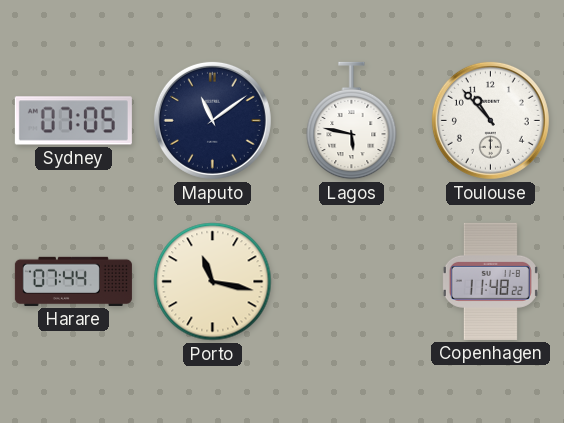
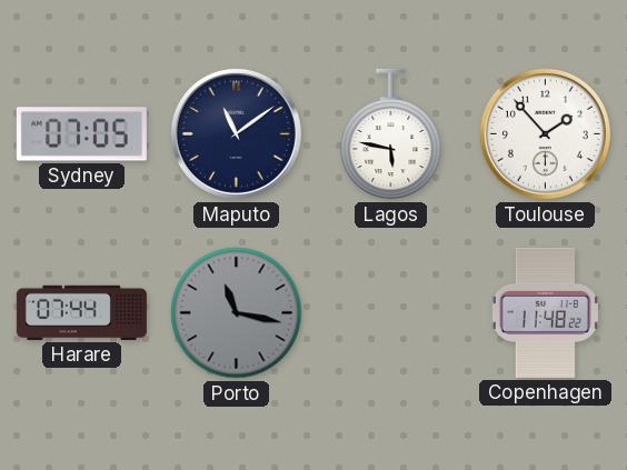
Toulouse: 10:53 -> 1:53
Porto dial: cream -> grey
